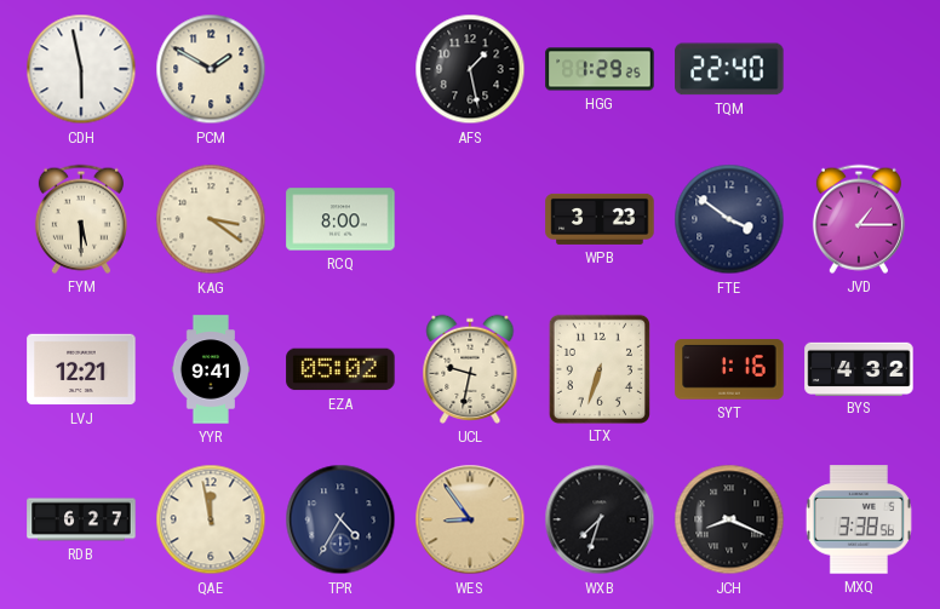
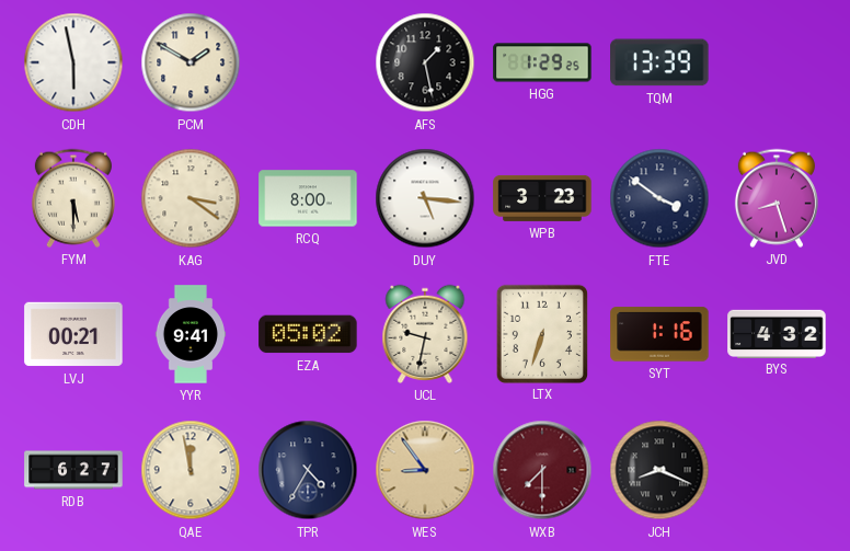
TQM: 22:40 -> 13:39
DUY: none -> 5:16
JVD: 1:15 -> 8:27
LVJ: 12:21 -> 00:21
WXB: 7:33 -> 7:30
WXB dial: black -> burgundy
MXQ: 3:38 -> none
